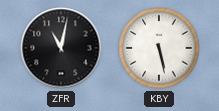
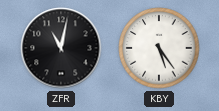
KBY: 5:28 -> 5:24
